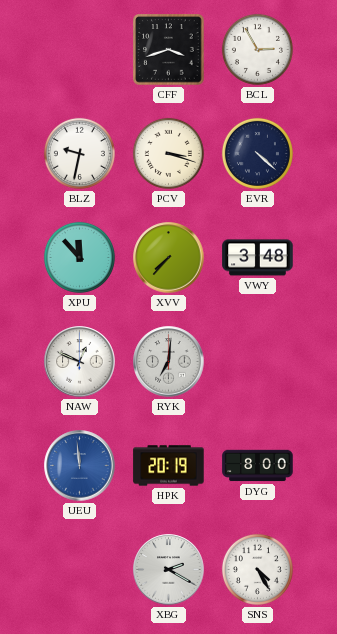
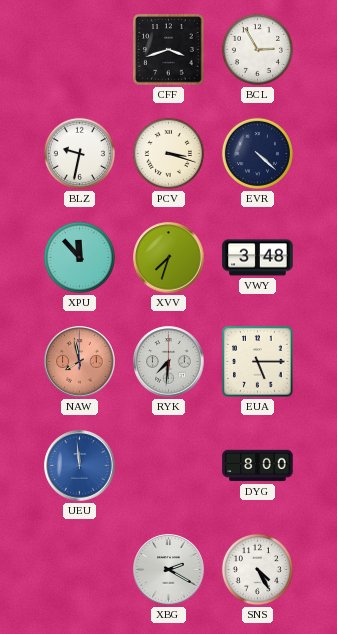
XVV: 7:37 -> 7:33
NAW: 12:49 -> 7:58
NAW dial: white -> salmon
RYK: 7:01 -> 7:31
EUA: none -> 5:15
HPK: 20:19 -> none
